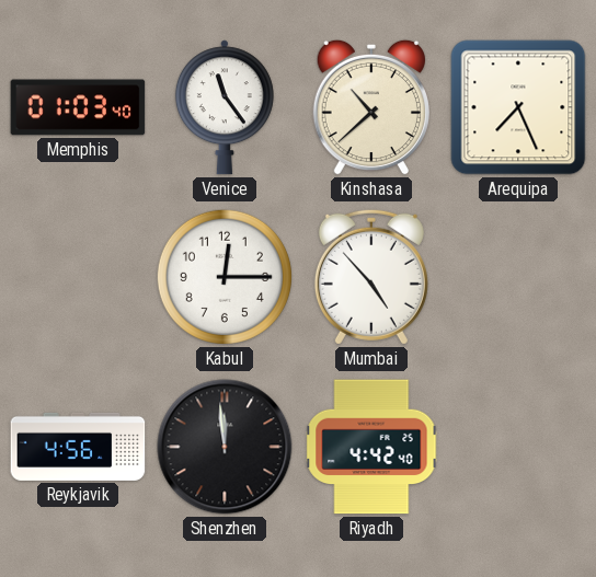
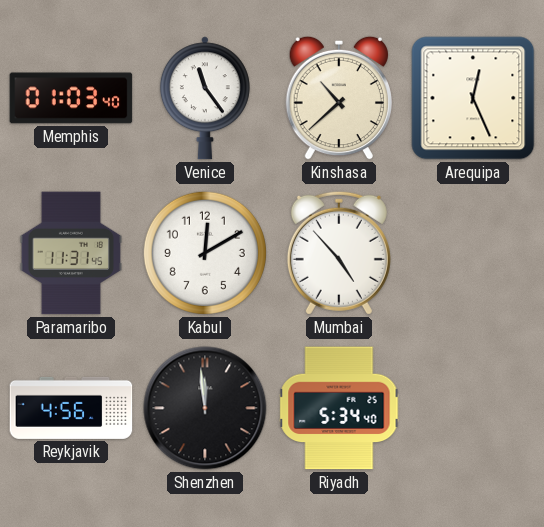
Arequipa: 7:26 -> 12:26
Paramaribo: none -> 11:31
Kabul: 12:15 -> 12:10
Riyadh: 4:42 -> 5:34
